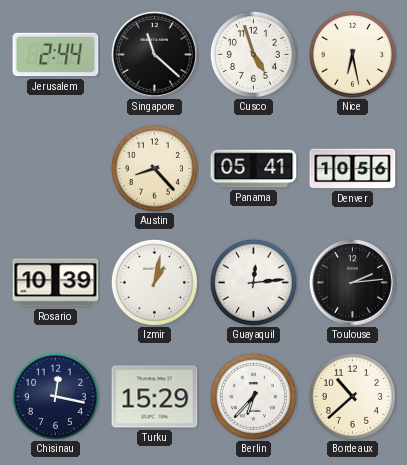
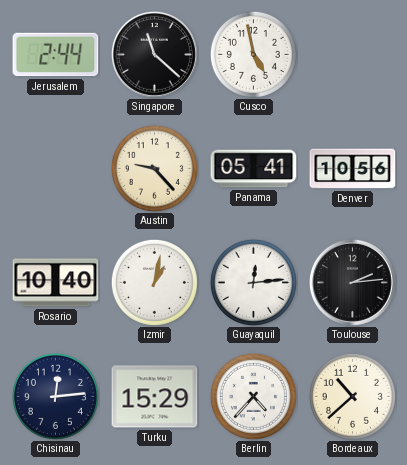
Cusco: 4:57 -> 4:58
Nice: 6:28 -> none
Austin: 8:23 -> 9:23
Rosario: 10:39 -> 10:40
Chisinau: 12:17 -> 12:14
Berlin: 6:37 -> 4:37
